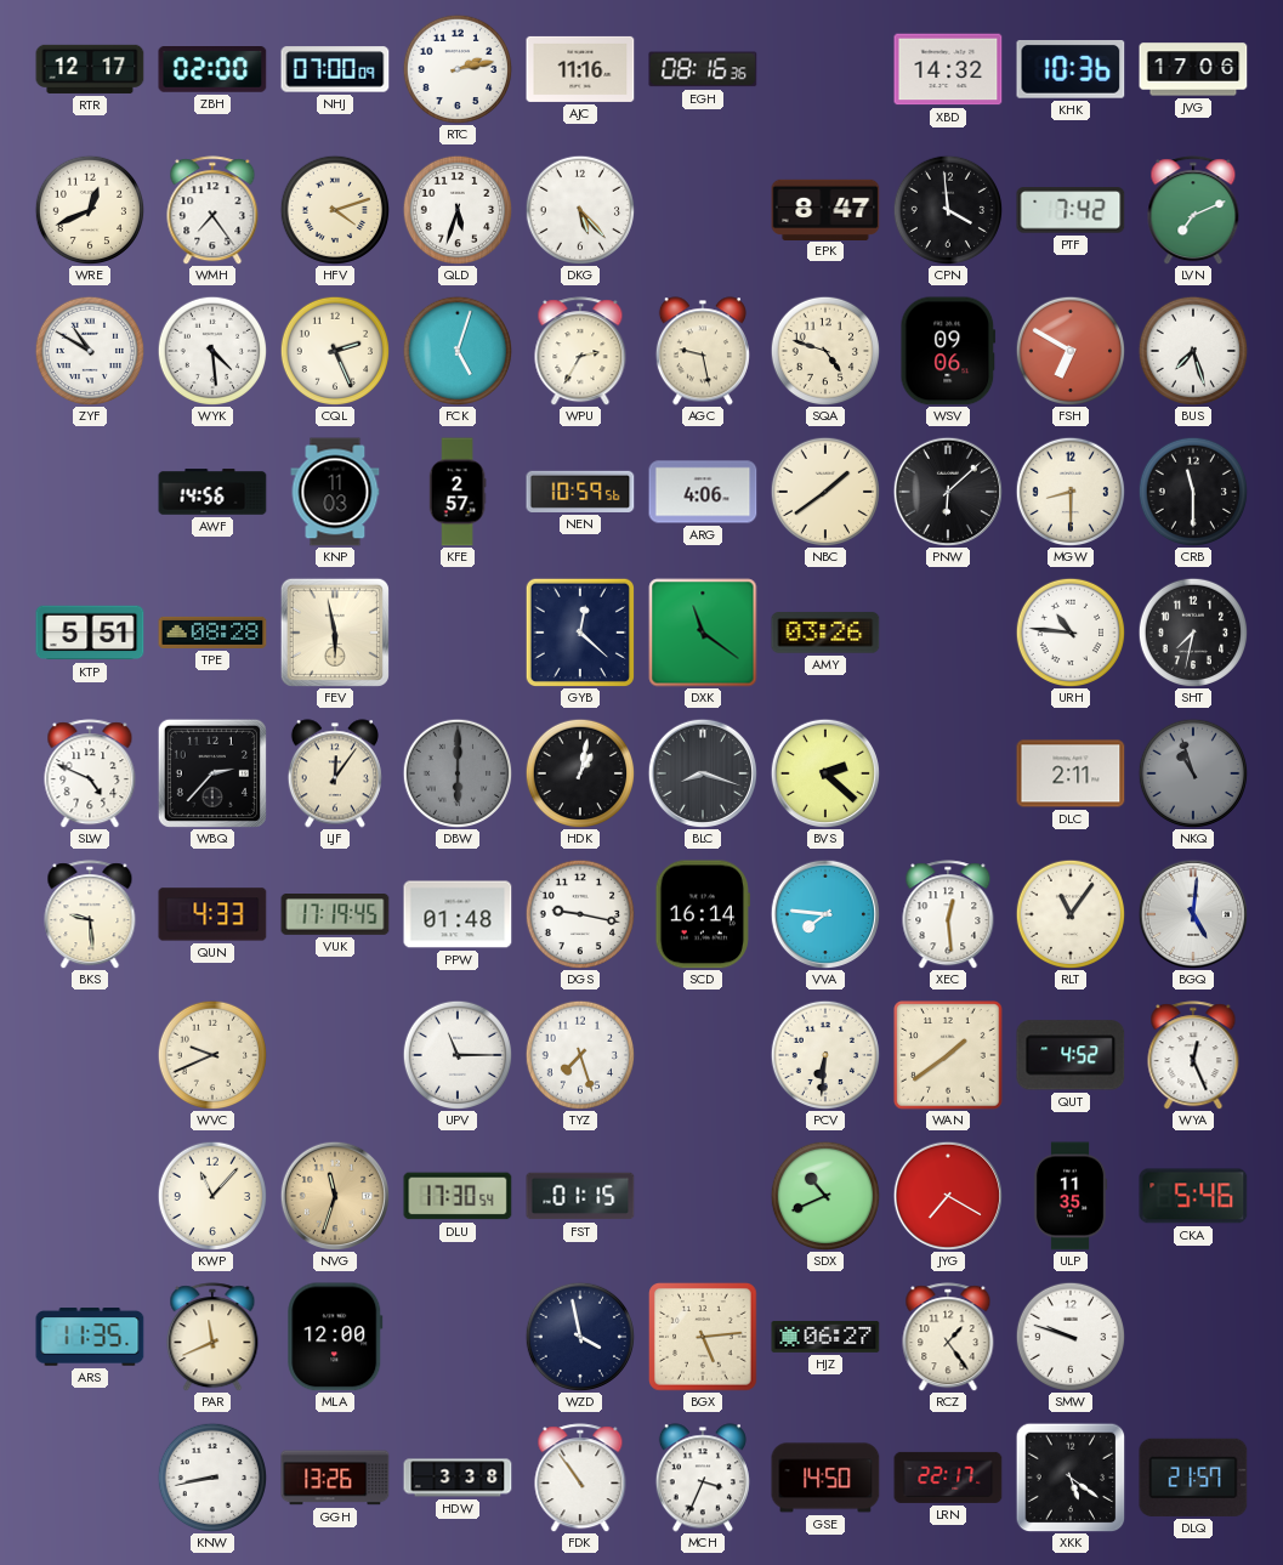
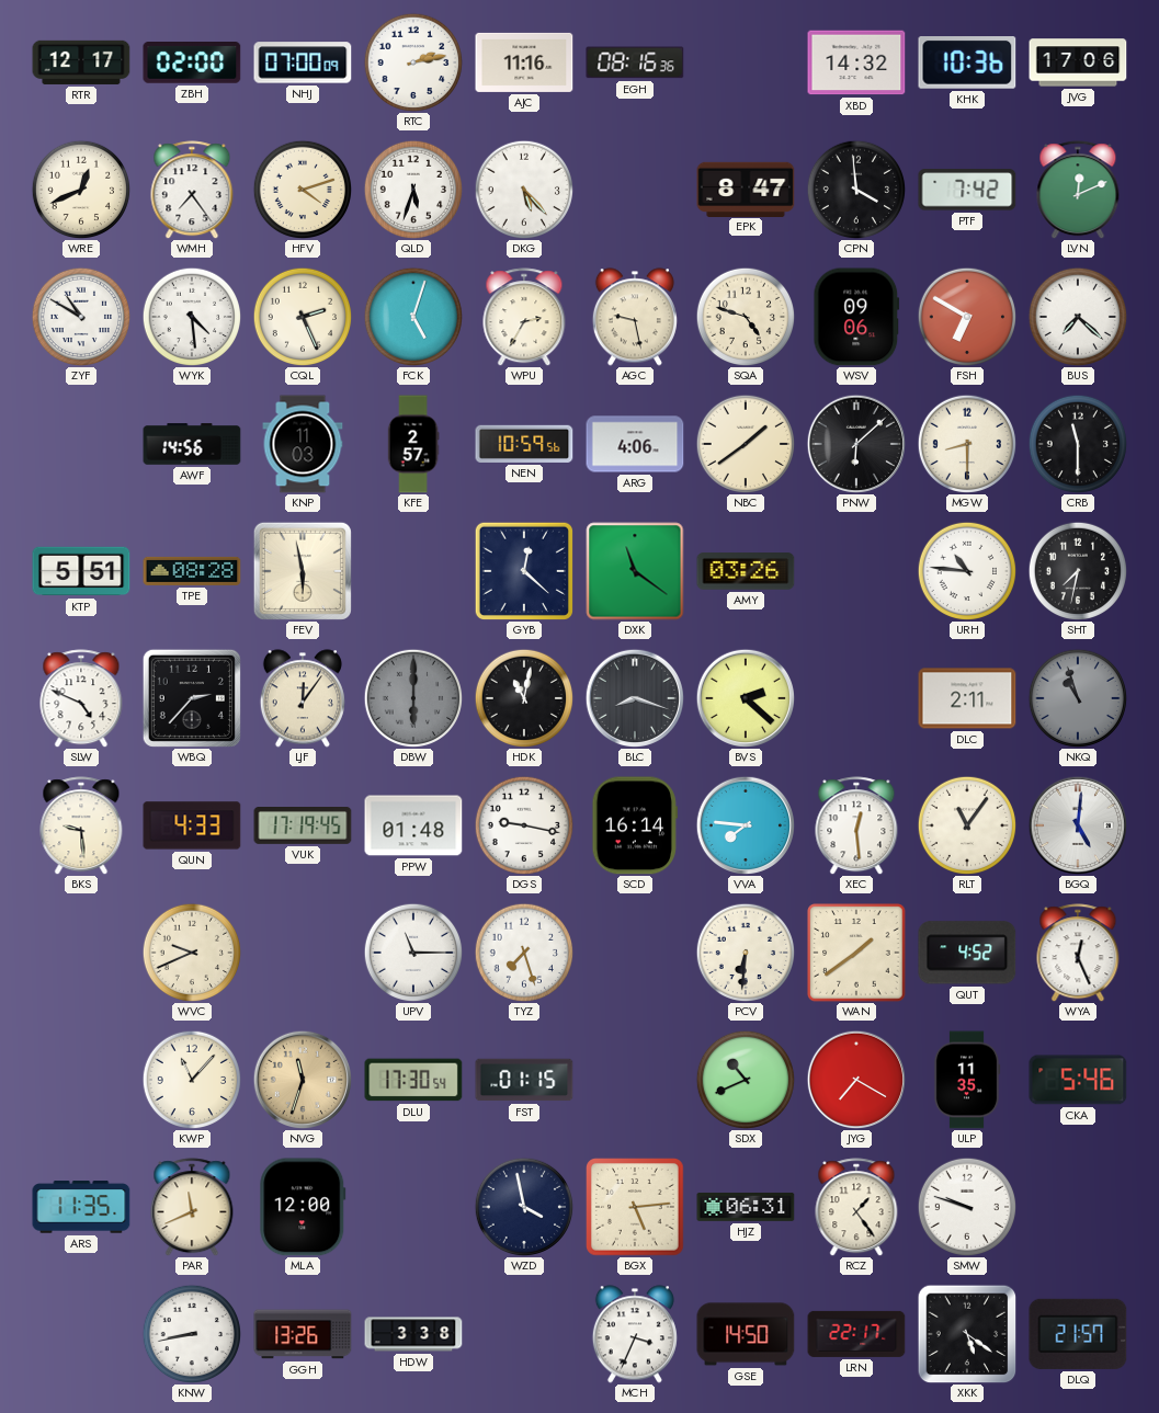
LVN: 7:11 -> 12:11
BUS: 7:27 -> 7:22
HDK: 1:02 -> 11:02
HJZ: 06:27 -> 06:31
FDK: 10:54 -> none
